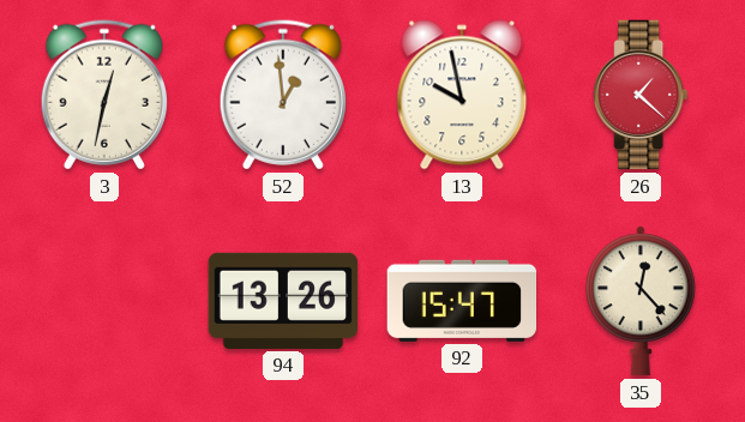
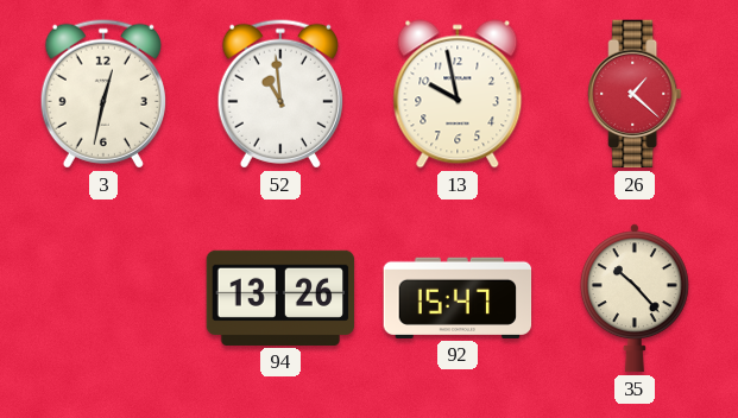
52: 12:59 -> 10:59
35: 12:23 -> 10:23
